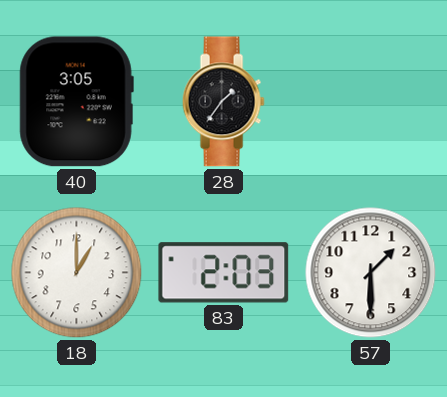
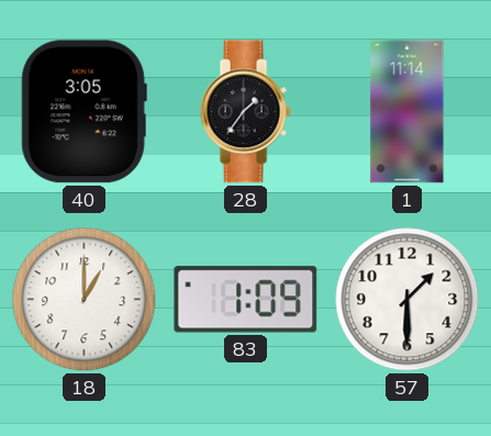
1: none -> 11:14
83: 2:03 -> 1:09
